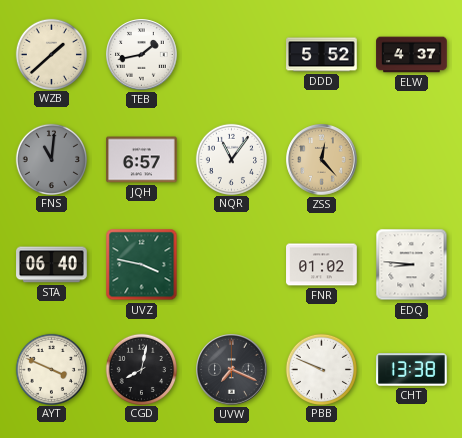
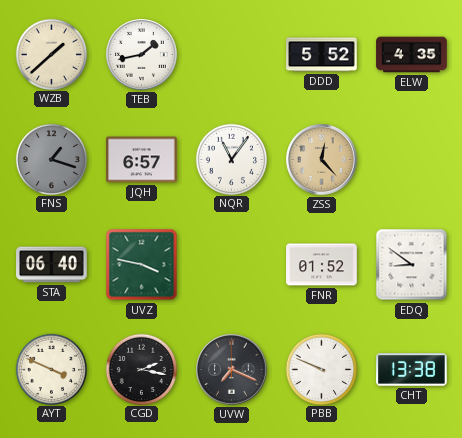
ELW: 4:37 -> 4:35
FNS: 11:01 -> 1:18
FNR: 01:02 -> 01:52
EDQ: 8:46 -> 8:51
CGD: 8:02 -> 2:17
